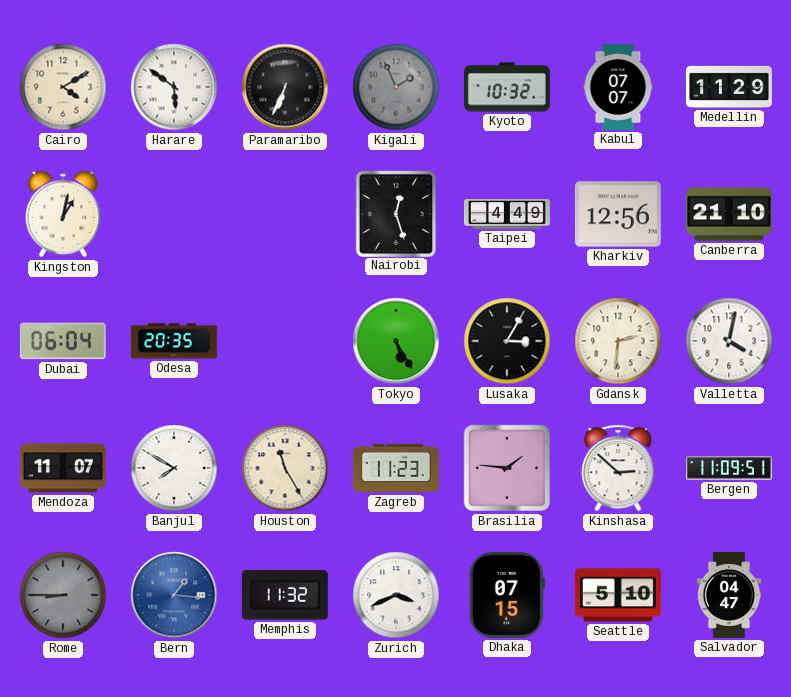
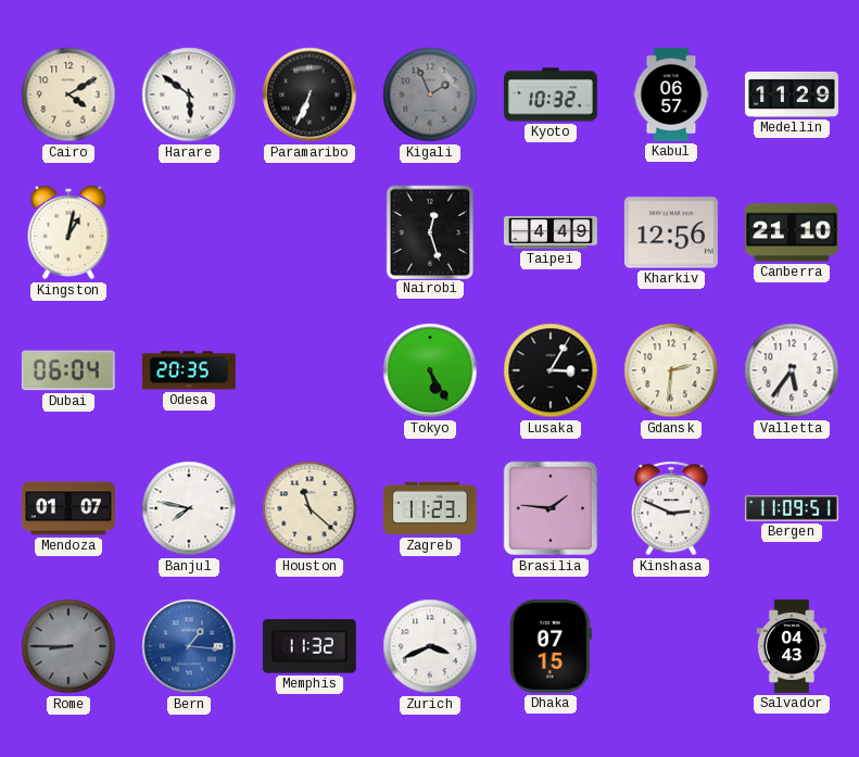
Kabul: 07:07 -> 06:57
Valletta: 4:02 -> 5:36
Mendoza: 11:07 -> 01:07
Banjul: 7:50 -> 7:47
Houston: 11:25 -> 11:22
Kinshasa: 2:52 -> 2:49
Seattle: 5:10 -> none
Salvador: 04:47 -> 04:43
